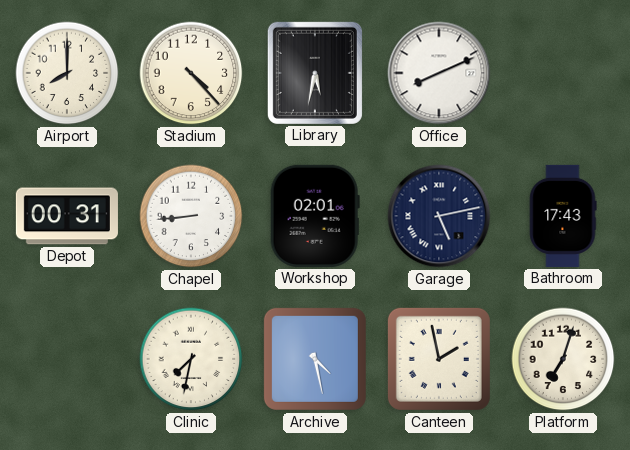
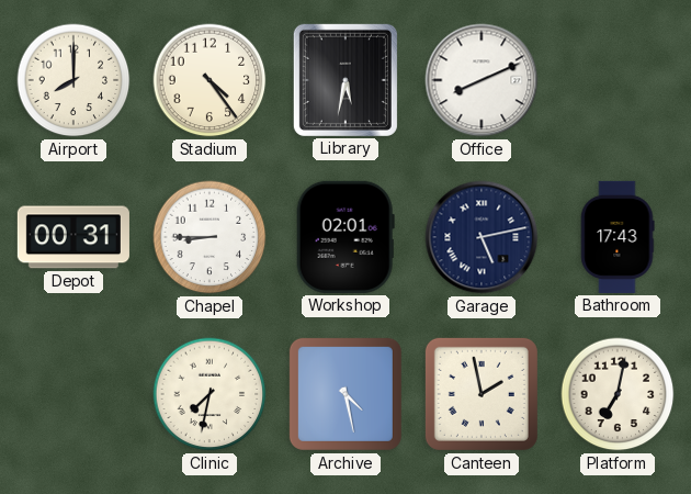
Stadium: 4:23 -> 4:24
Chapel: 8:44 -> 8:45
Platform: 7:03 -> 7:02
